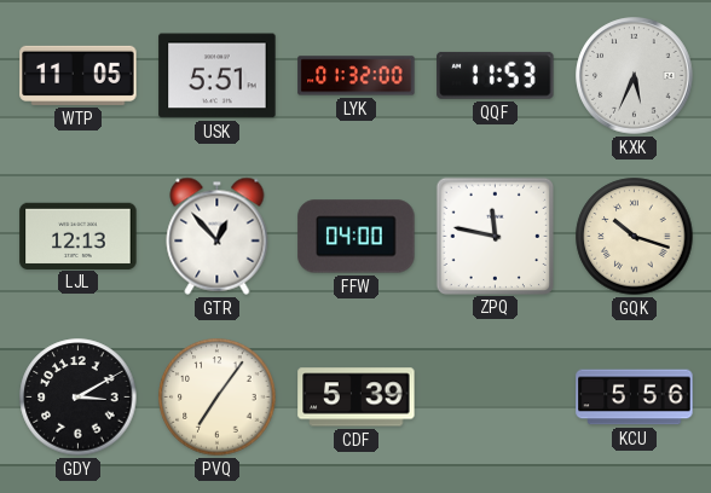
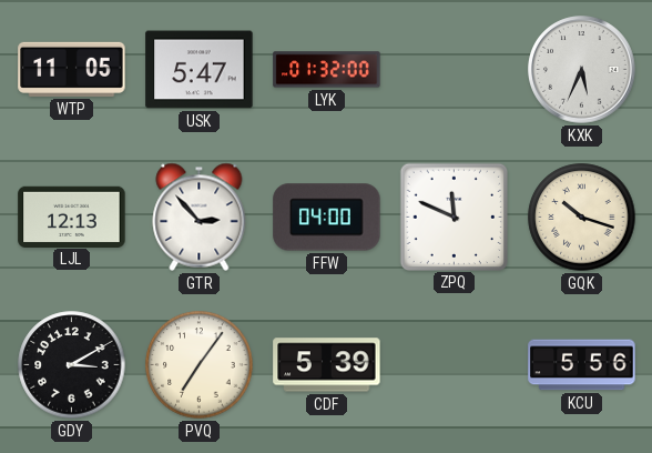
USK: 5:51 -> 5:47
QQF: 11:53 -> none
GTR: 12:53 -> 2:53
ZPQ: 11:47 -> 11:49
